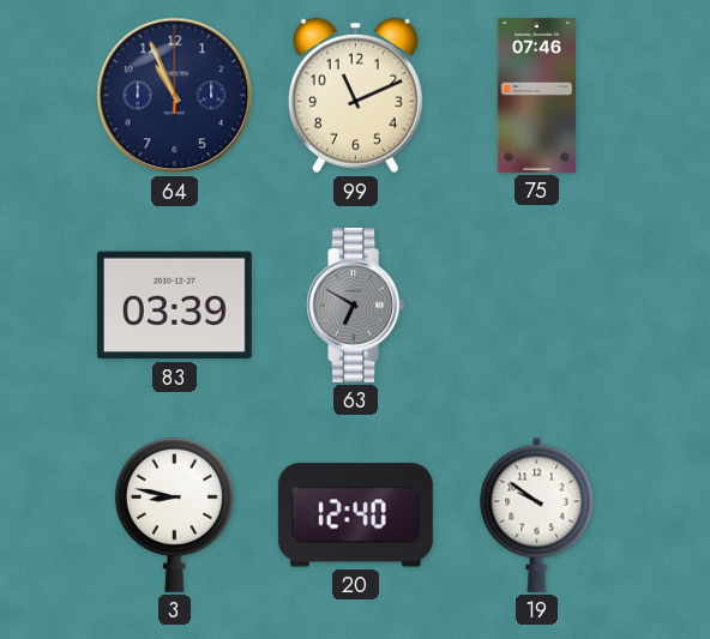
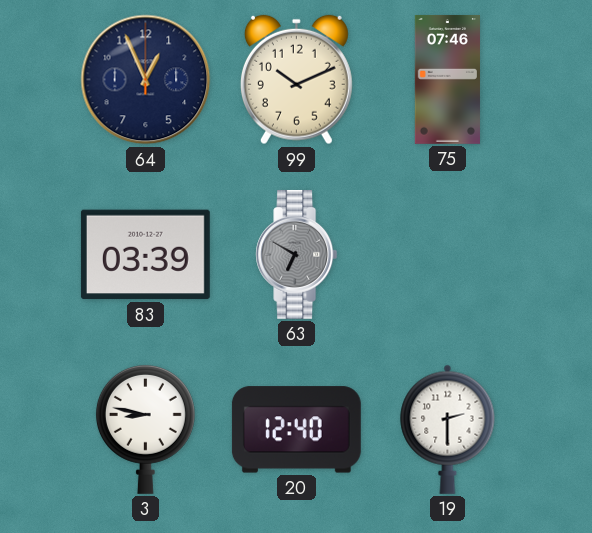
64: 10:56 -> 12:56
99: 11:11 -> 10:11
19: 9:51 -> 2:30
